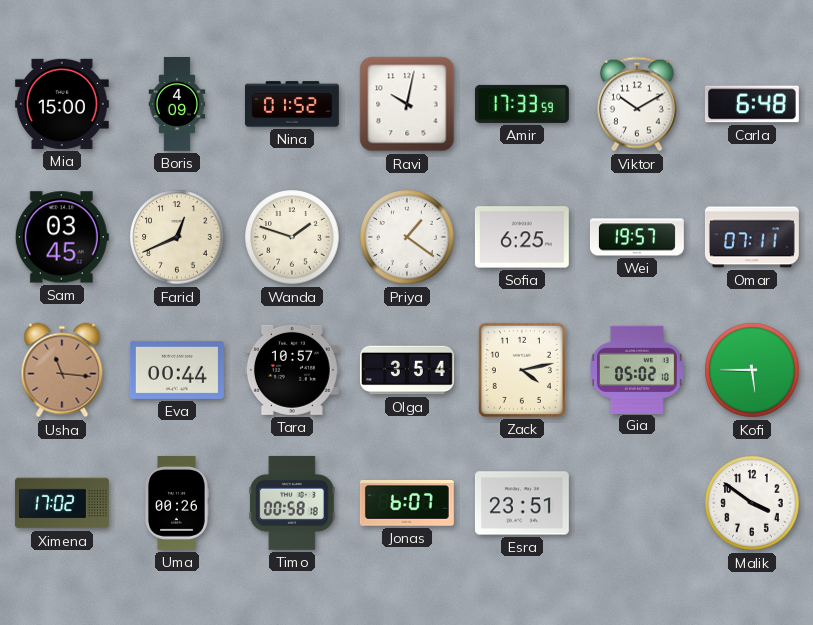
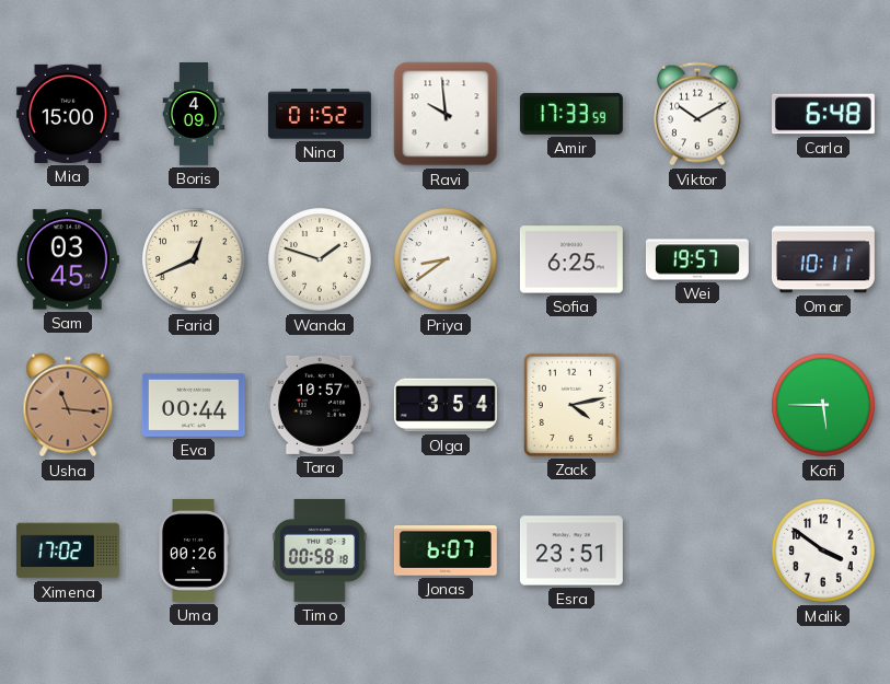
Ravi: 10:02 -> 9:59
Priya: 1:21 -> 8:39
Omar: 07:11 -> 10:11
Gia: 05:02 -> none
